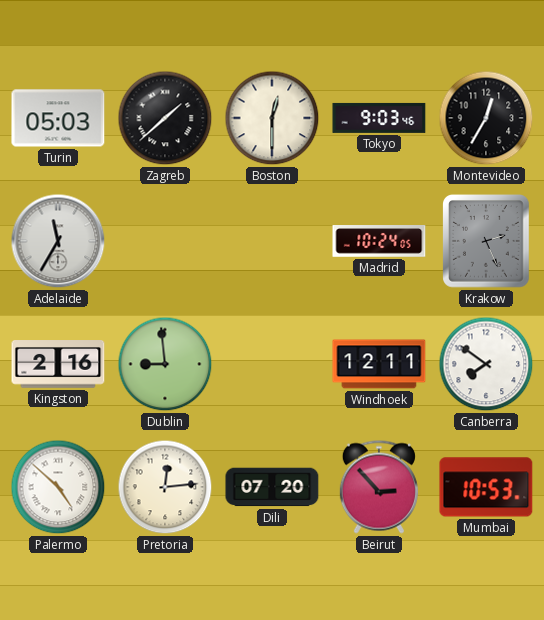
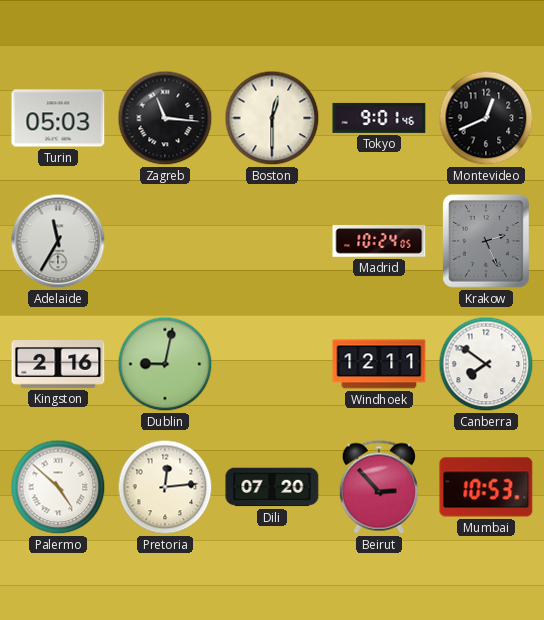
Zagreb: 1:38 -> 11:16
Tokyo: 9:03 -> 9:01
Montevideo: 12:35 -> 12:41
Dublin: 8:59 -> 9:02
